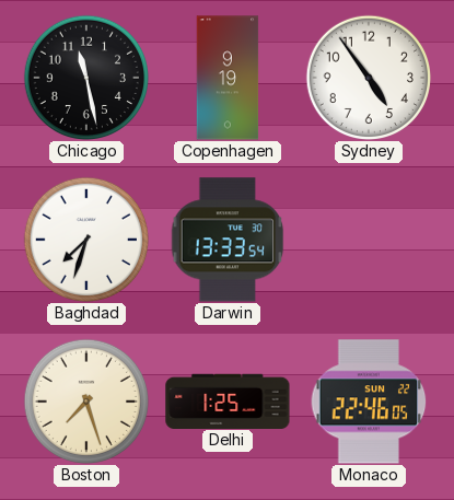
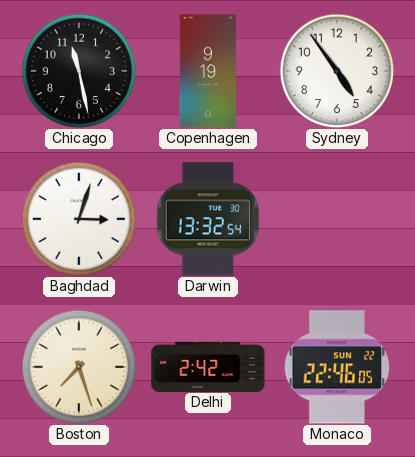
Baghdad: 7:33 -> 3:03
Darwin: 13:33 -> 13:32
Delhi: 1:25 -> 2:42
